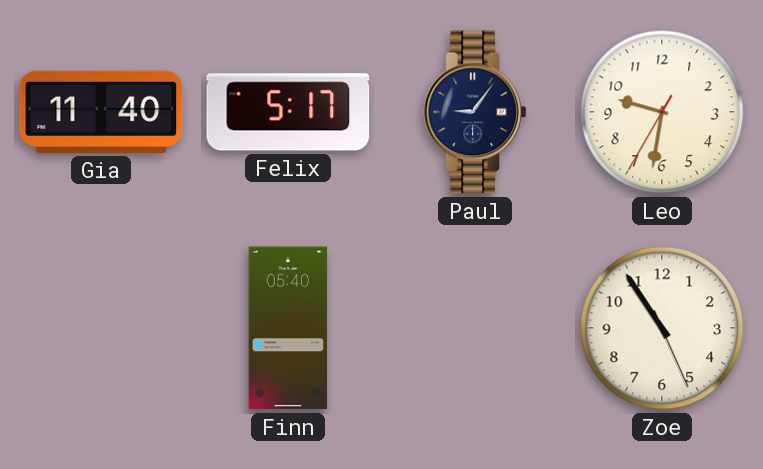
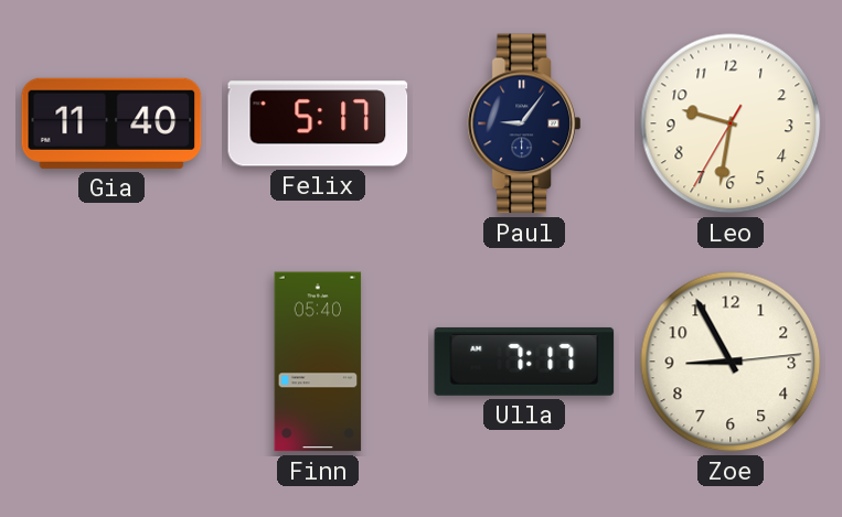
Ulla: none -> 7:17
Zoe: 10:54 -> 8:55
